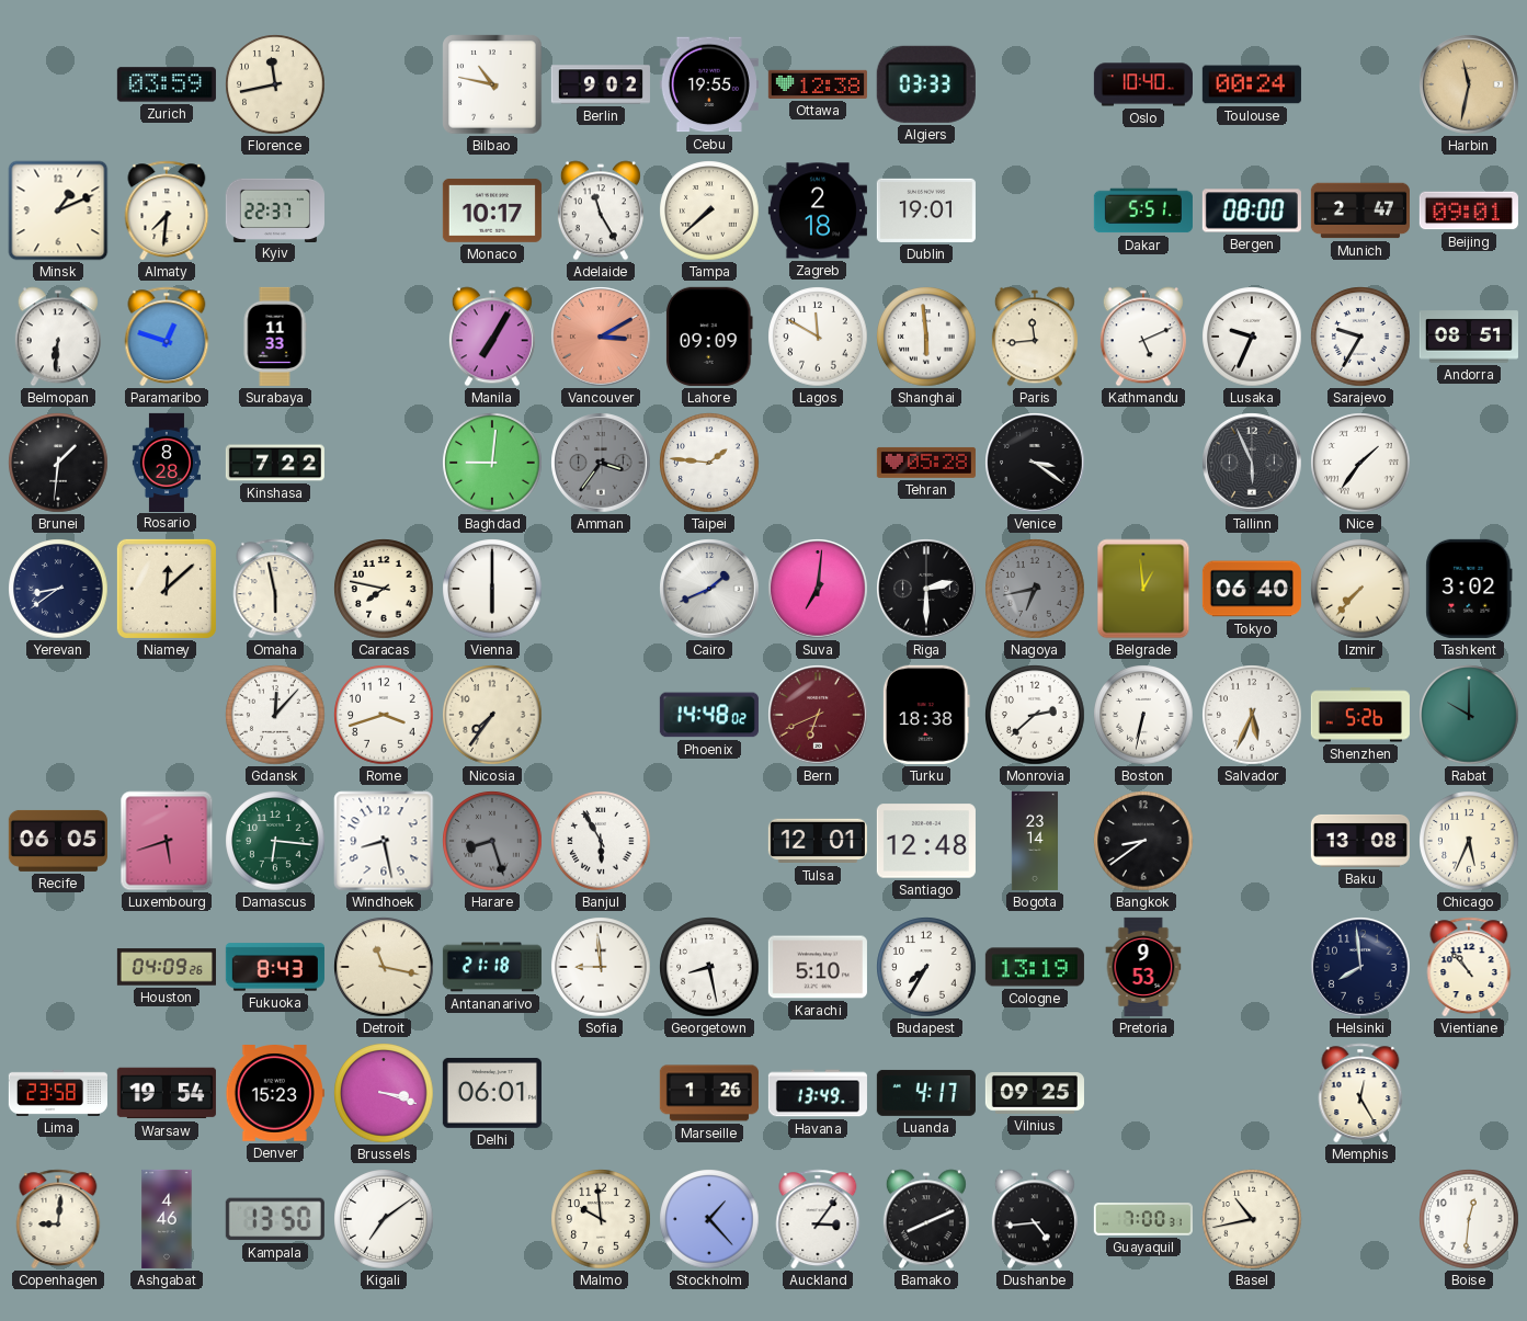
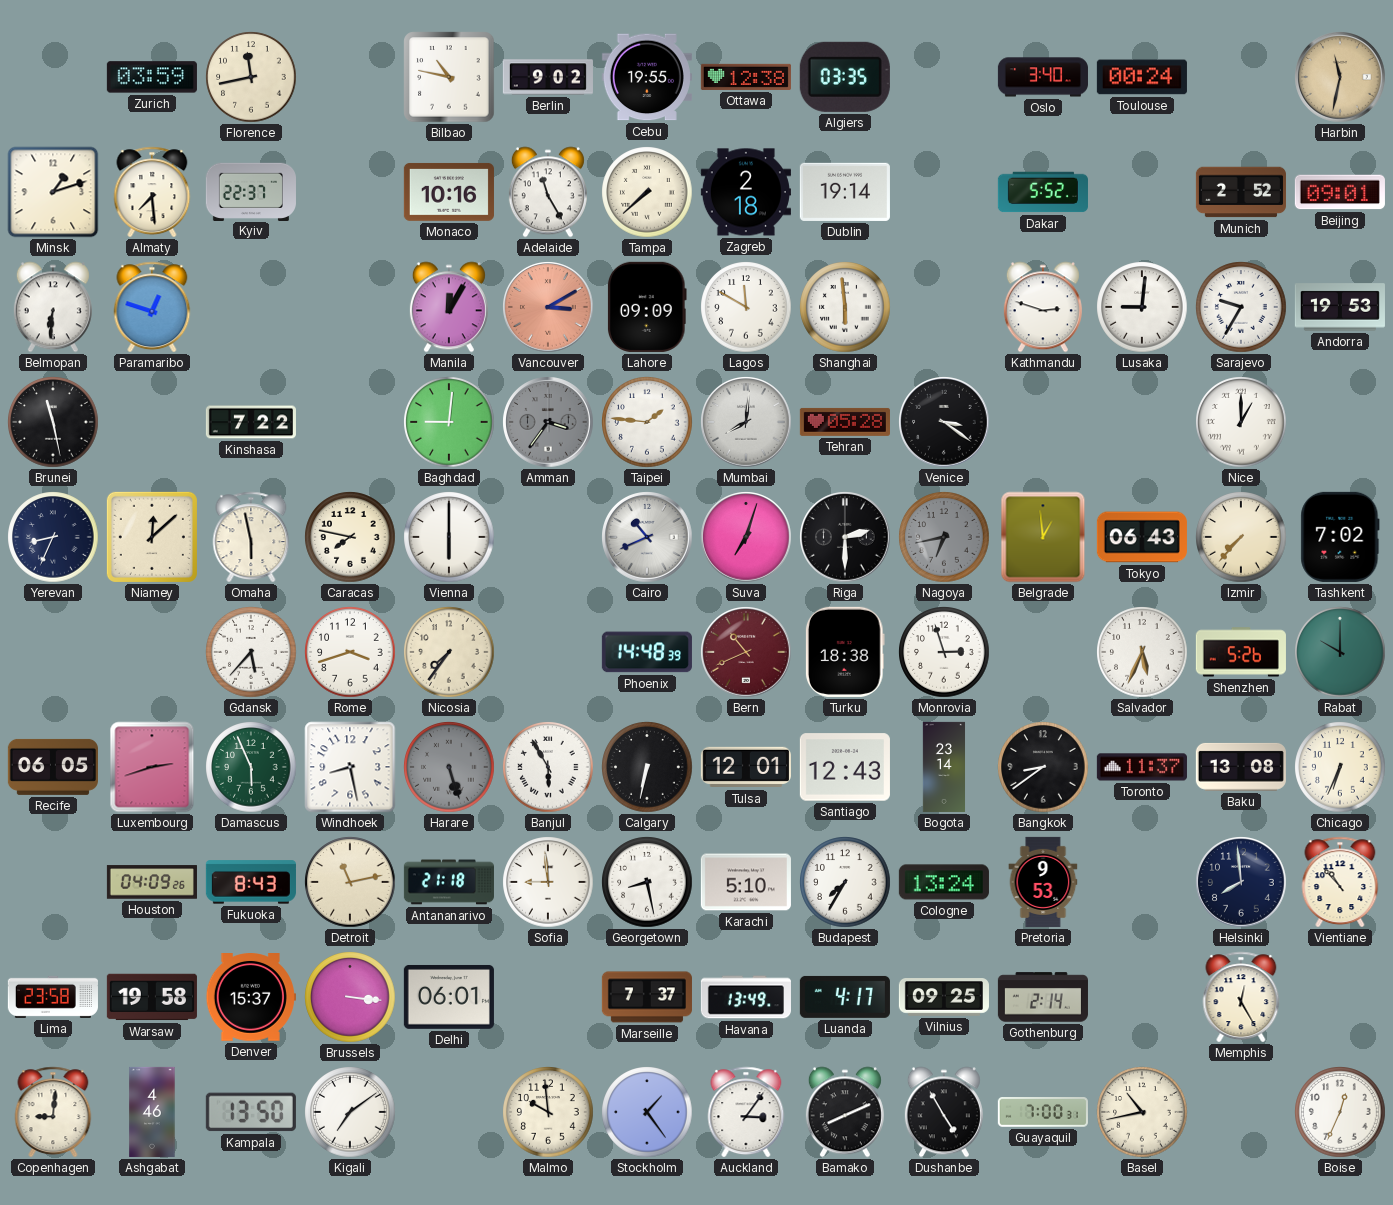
Algiers: 03:33 -> 03:35
Oslo: 10:40 -> 3:40
Minsk: 1:11 -> 1:12
Almaty: 7:31 -> 7:29
Monaco: 10:17 -> 10:16
Dublin: 19:01 -> 19:14
Dakar: 5:51 -> 5:52
Bergen: 08:00 -> none
Munich: 2:47 -> 2:52
Surabaya: 11:33 -> none
Manila: 7:05 -> 12:05
Paris: 11:44 -> none
Kathmandu: 5:11 -> 2:48
Lusaka: 9:34 -> 9:01
Andorra: 08:51 -> 19:53
Brunei: 1:31 -> 11:28
Rosario: 8:28 -> none
Mumbai: none -> 8:01
Tallinn: 5:56 -> none
Nice: 1:36 -> 1:00
Yerevan: 8:39 -> 8:34
Cairo: 1:41 -> 10:41
Suva: 7:01 -> 7:03
Tokyo: 06:40 -> 06:43
Tashkent: 3:02 -> 7:02
Gdansk: 12:07 -> 5:37
Phoenix: 14:48:02 -> 14:48:39
Bern: 6:41 -> 10:41
Monrovia: 2:38 -> 2:57
Boston: 6:32 -> none
Luxembourg: 5:42 -> 2:42
Damascus: 6:16 -> 5:56
Harare: 8:27 -> 5:27
Calgary: none -> 6:32
Santiago: 12:48 -> 12:43
Toronto: none -> 11:37
Chicago: 5:34 -> 6:34
Detroit: 11:17 -> 11:13
Cologne: 13:19 -> 13:24
Warsaw: 19:54 -> 19:58
Denver: 15:23 -> 15:37
Brussels: 3:18 -> 3:16
Marseille: 1:26 -> 7:37
Gothenburg: none -> 2:14
Stockholm: 1:23 -> 1:24
Dushanbe: 4:44 -> 4:55
Boise: 12:31 -> 12:34
